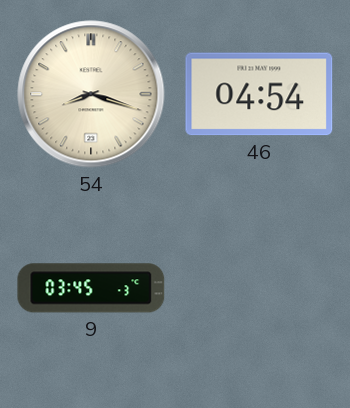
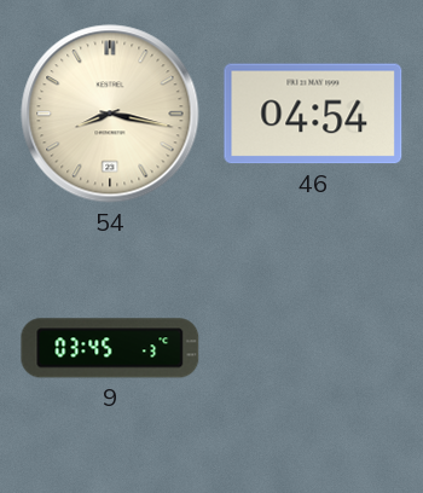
54: 8:18 -> 8:17
